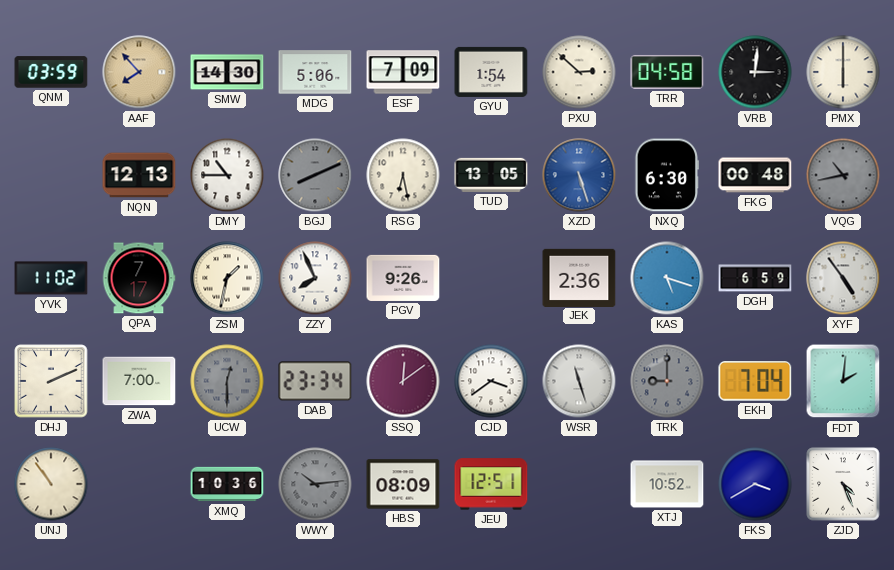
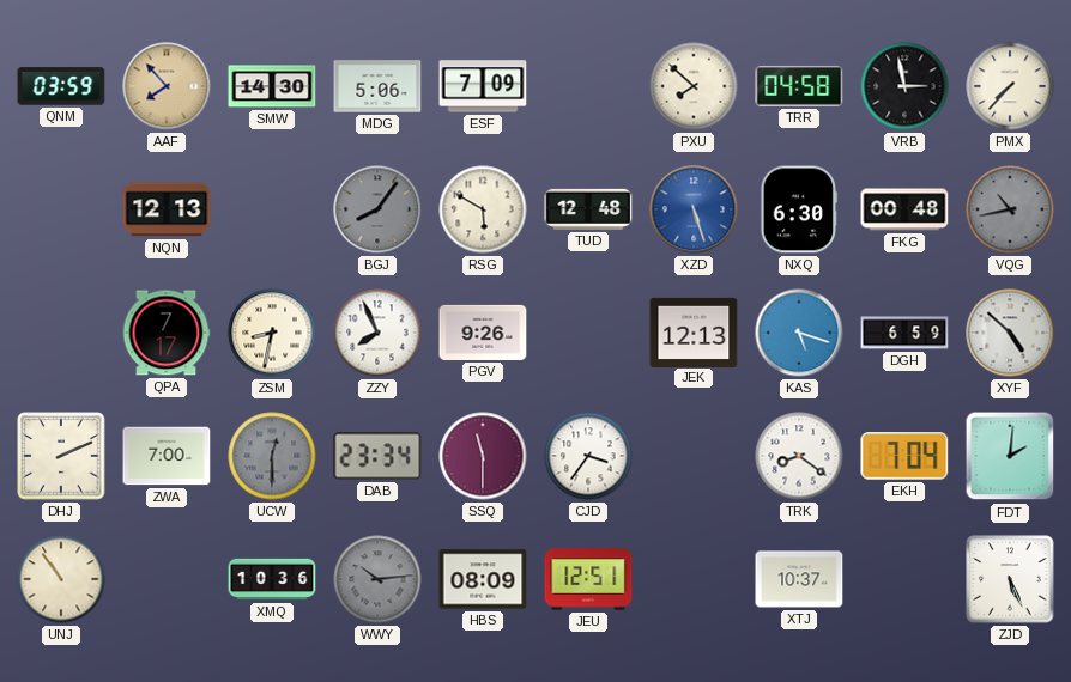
GYU: 1:54 -> none
PXU: 2:52 -> 7:52
VRB: 3:01 -> 2:58
PMX: 6:00 -> 7:37
DMY: 10:45 -> none
BGJ: 8:11 -> 8:06
RSG: 6:28 -> 5:50
TUD: 13:05 -> 12:48
YVK: 11:02 -> none
ZSM: 1:32 -> 8:32
JEK: 2:36 -> 12:13
XYF: 4:54 -> 4:52
SSQ: 12:09 -> 11:30
CJD: 3:39 -> 3:36
WSR: 11:27 -> none
TRK: 9:00 -> 8:21
TRK dial: grey -> white
XTJ: 10:52 -> 10:37
FKS: 3:40 -> none
ZJD: 4:26 -> 5:26
